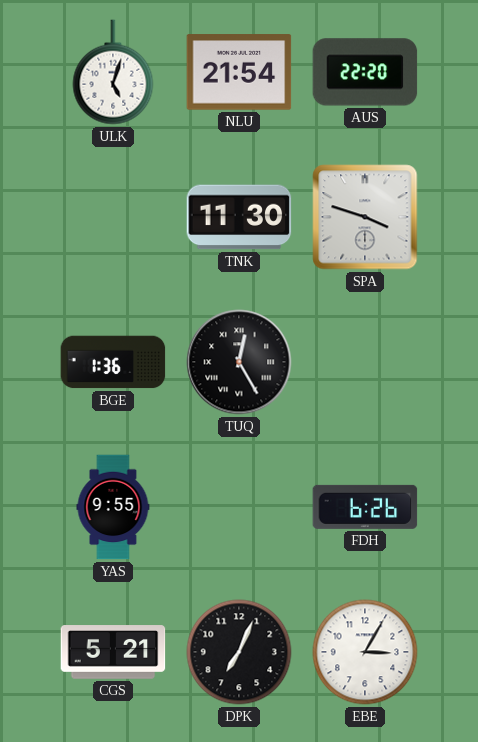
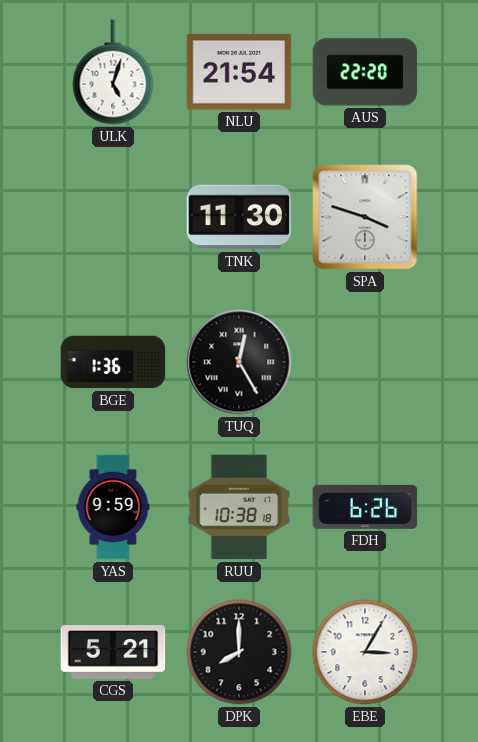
YAS: 9:55 -> 9:59
RUU: none -> 10:38
DPK: 7:04 -> 8:00
